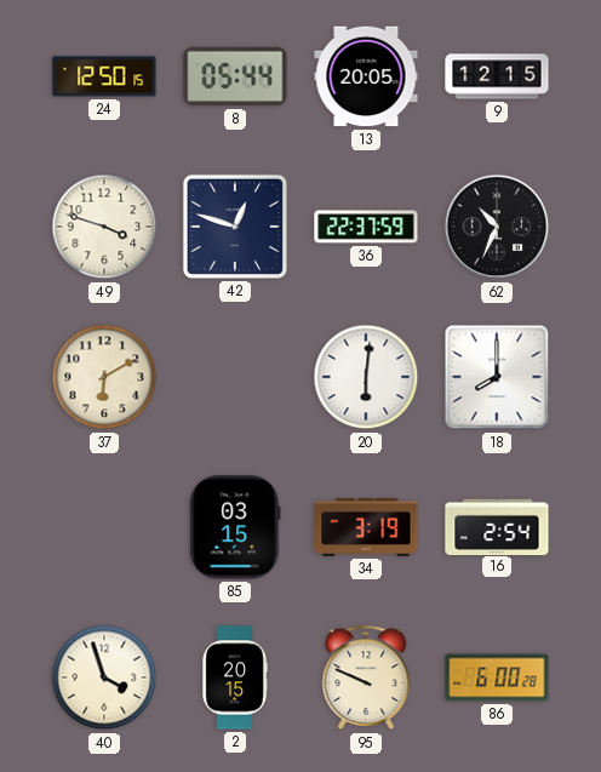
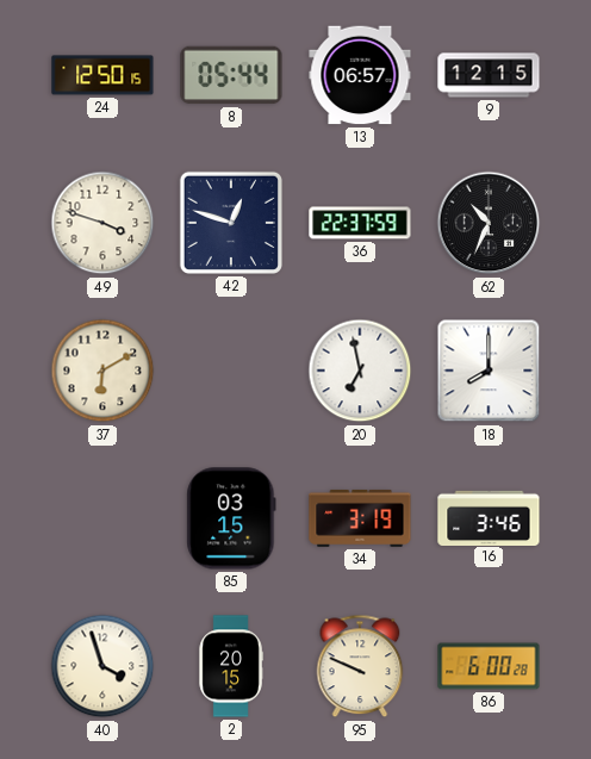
13: 20:05 -> 06:57
20: 6:01 -> 6:58
16: 2:54 -> 3:46
